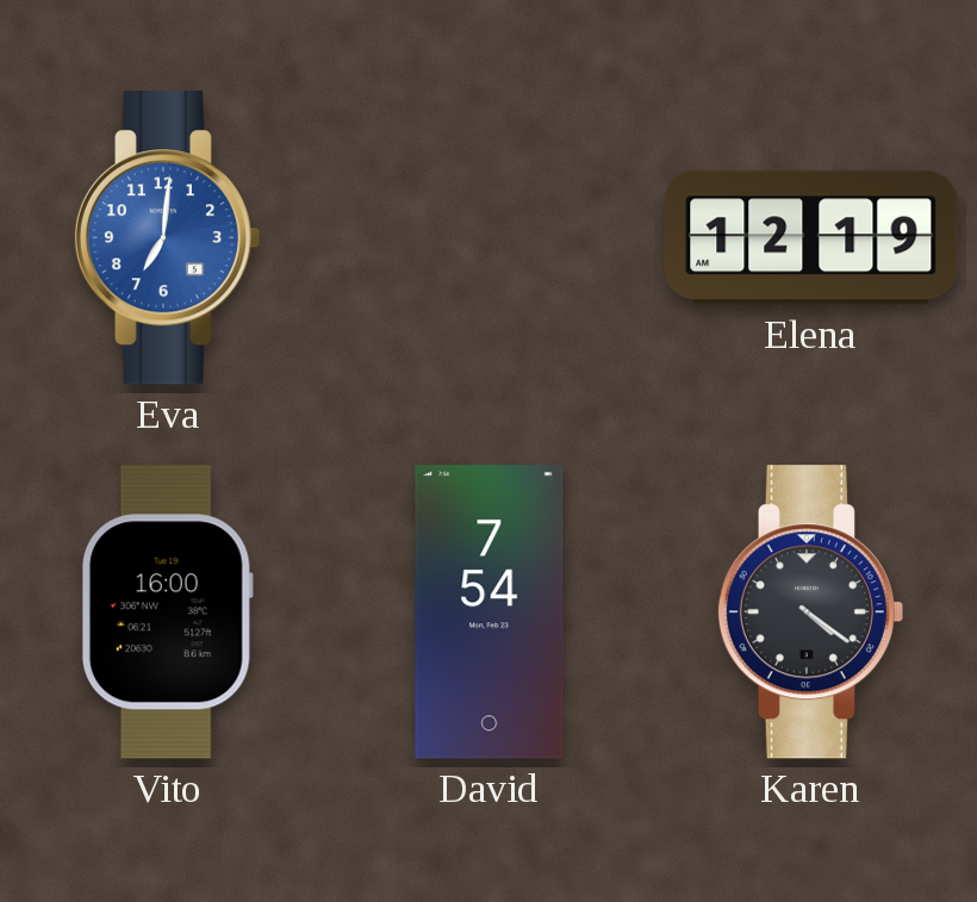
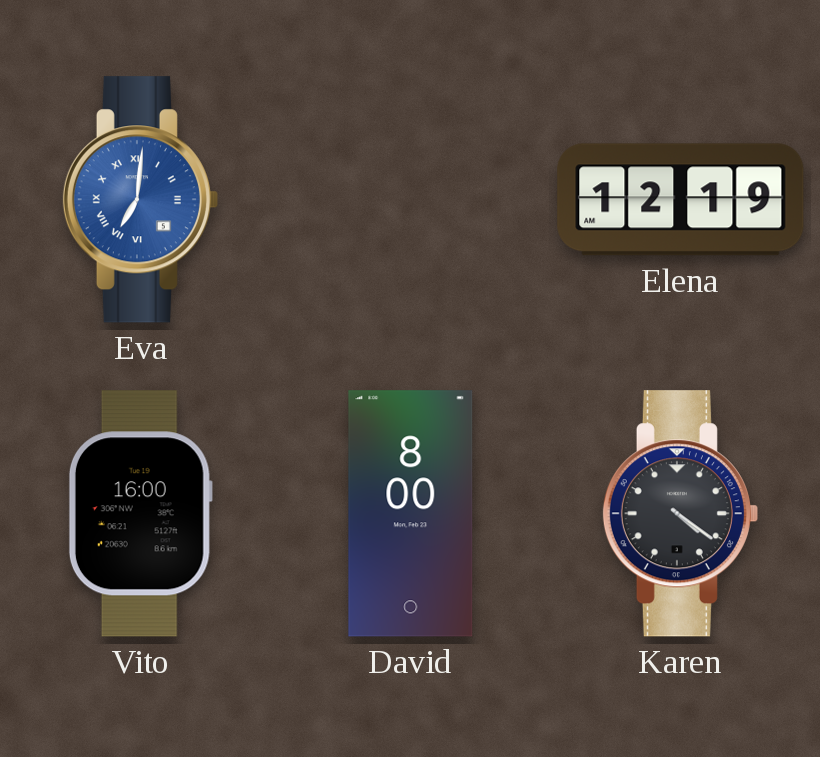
Eva numerals: Arabic -> Roman
David: 7:54 -> 8:00
